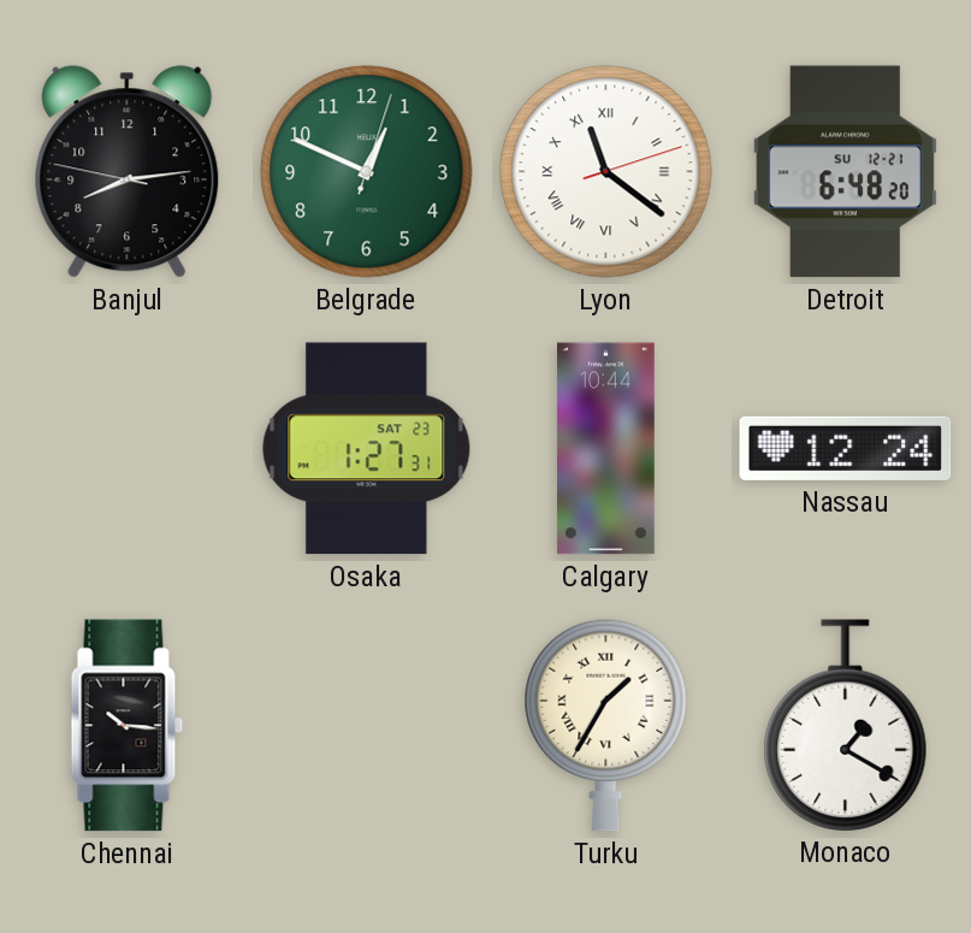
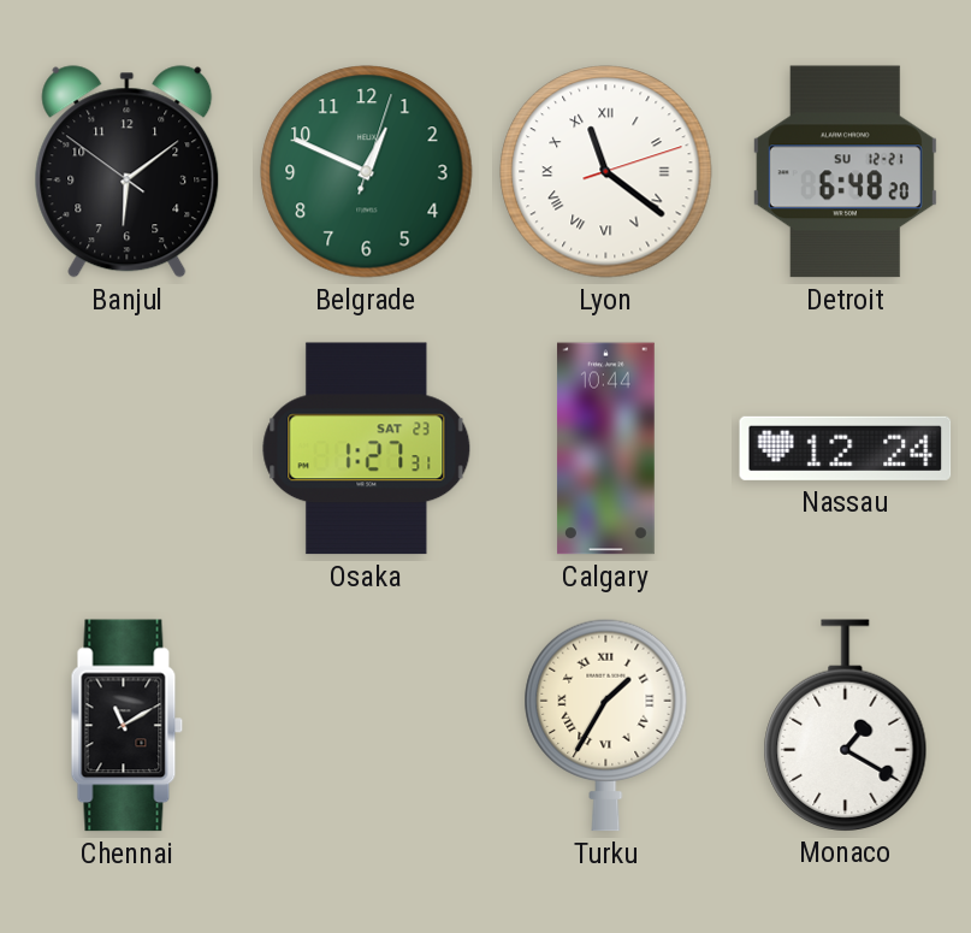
Banjul: 8:13 -> 6:08
Chennai: 10:16 -> 11:10
